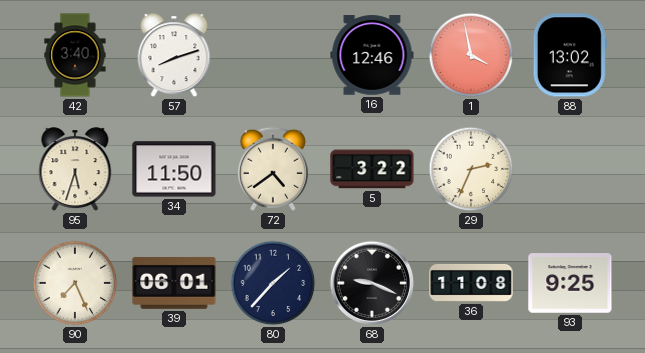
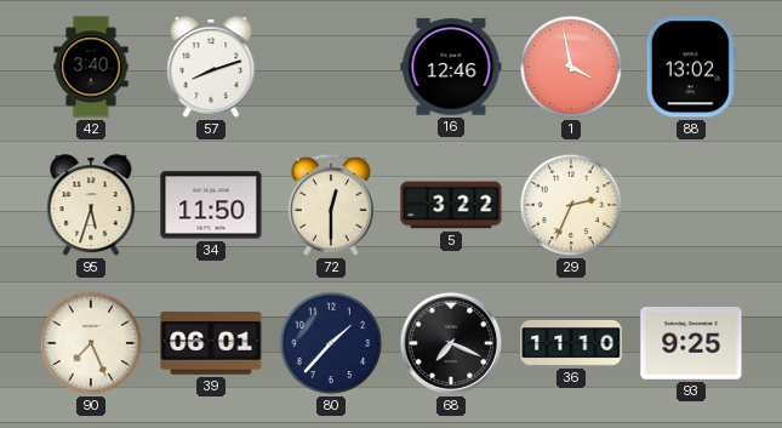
72: 4:39 -> 12:30
68: 9:19 -> 7:19
36: 11:08 -> 11:10
